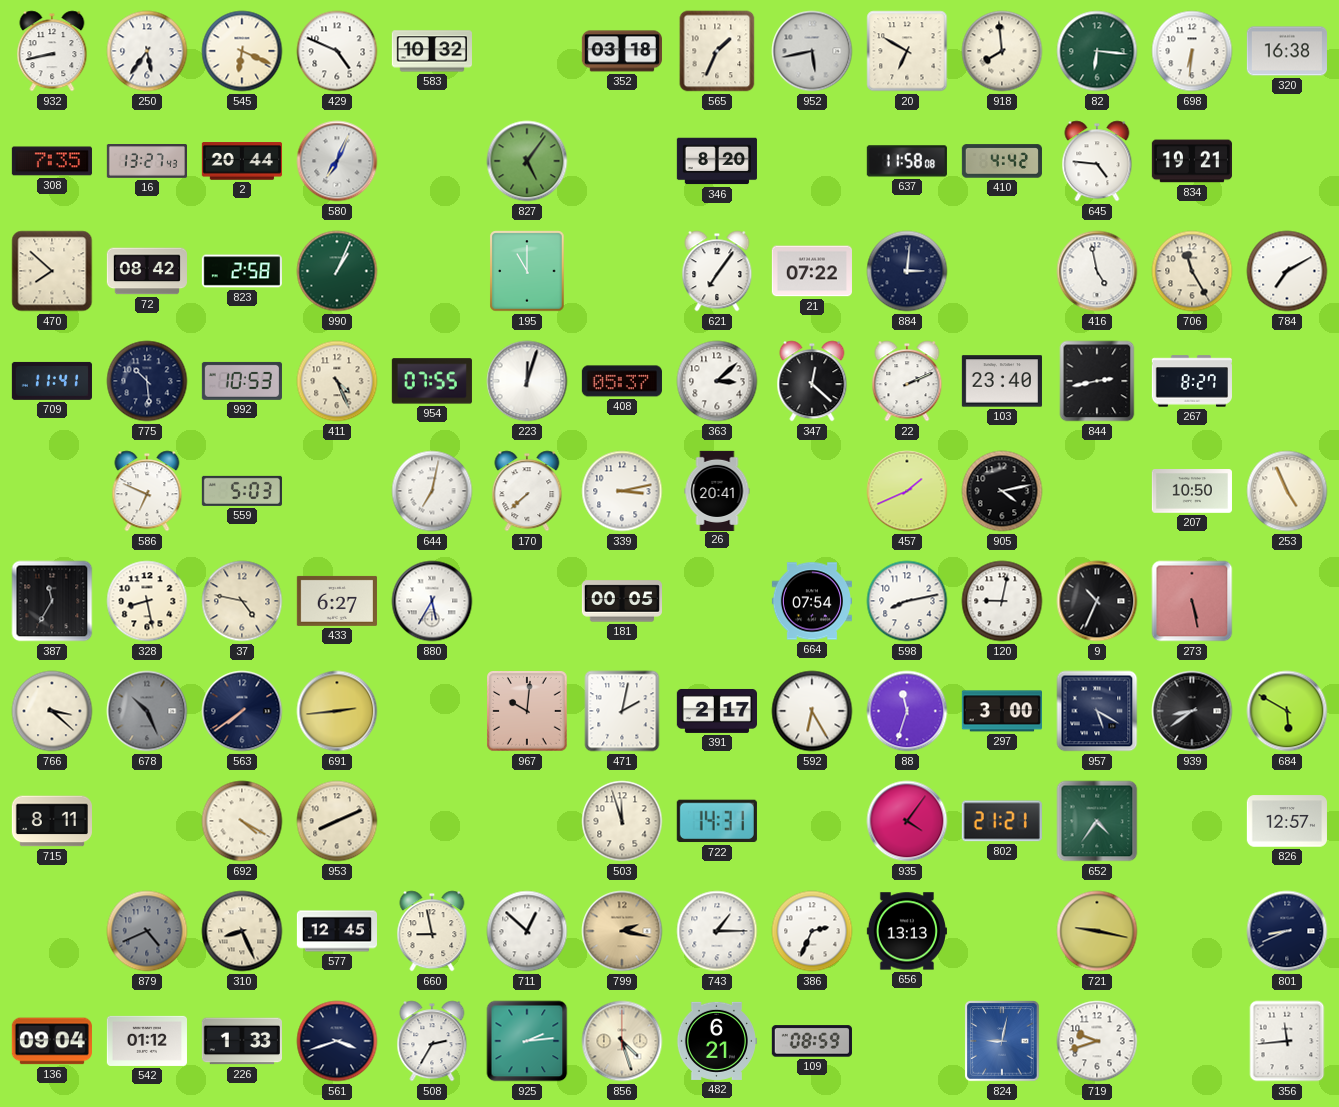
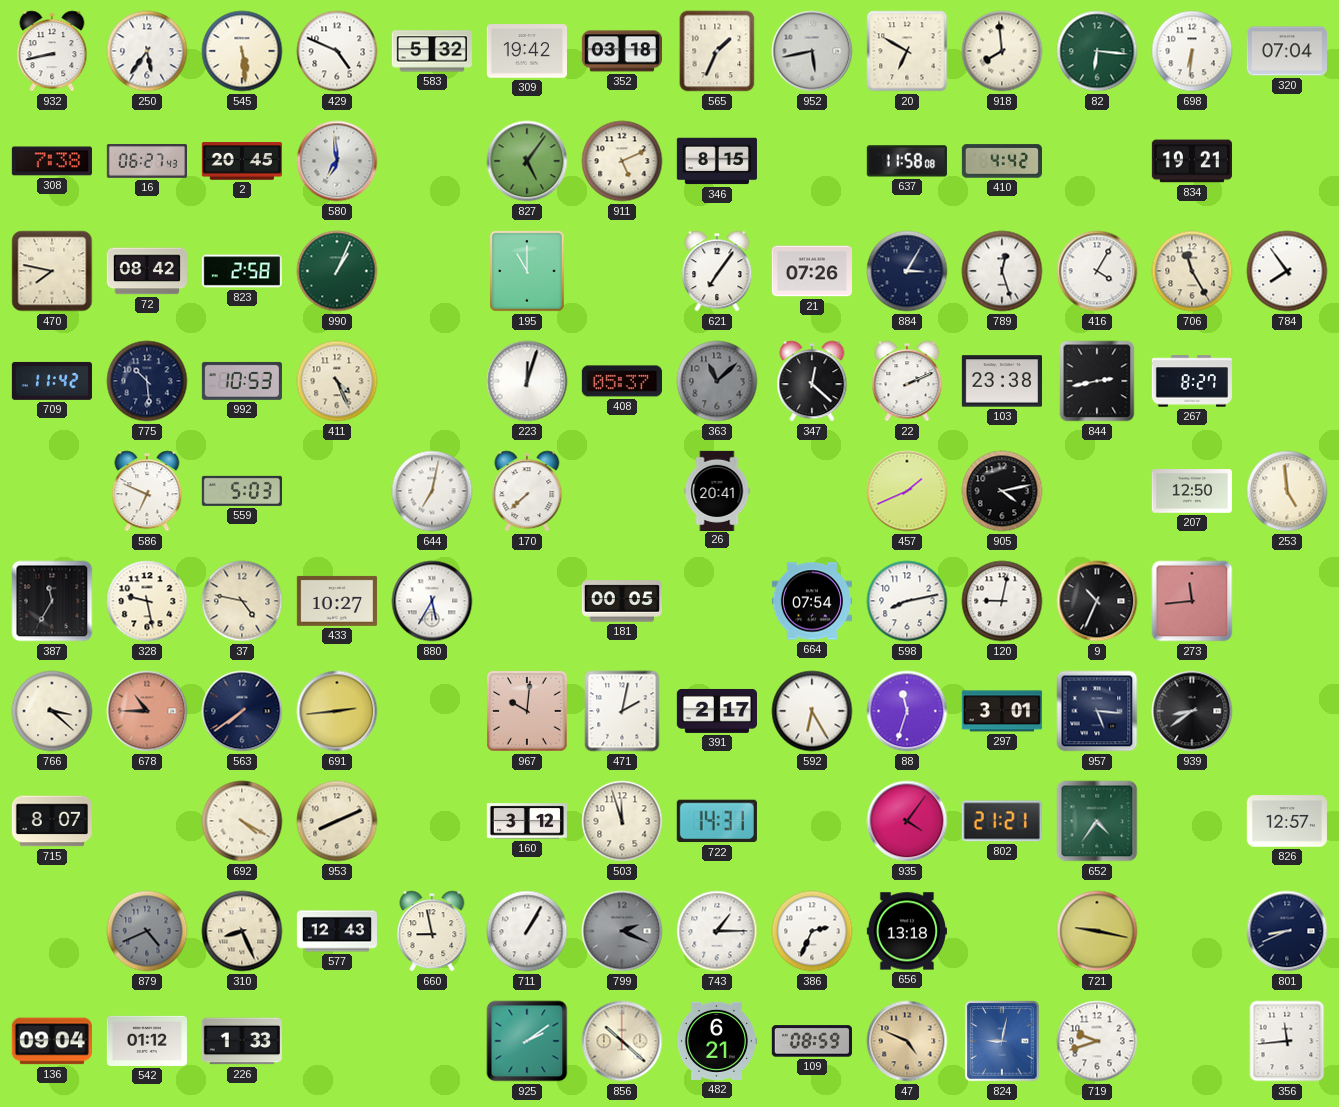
545: 6:19 -> 5:29
583: 10:32 -> 5:32
309: none -> 19:42
320: 16:38 -> 07:04
308: 7:35 -> 7:38
16: 13:27 -> 06:27
2: 20:44 -> 20:45
580: 7:04 -> 6:59
911: none -> 5:11
346: 8:20 -> 8:15
645: 4:46 -> none
470: 7:52 -> 7:47
21: 07:22 -> 07:26
884: 3:01 -> 3:05
789: none -> 12:27
416: 4:58 -> 4:05
784: 7:10 -> 7:54
709: 11:41 -> 11:42
954: 07:55 -> none
363: 3:08 -> 11:08
363 dial: white -> grey
103: 23:40 -> 23:38
339: 3:13 -> none
207: 10:50 -> 12:50
253: 4:56 -> 4:59
328: 8:28 -> 9:28
433: 6:27 -> 10:27
273: 5:28 -> 11:44
678: 10:26 -> 10:45
678 dial: grey -> salmon
297: 3:00 -> 3:01
957: 5:20 -> 5:16
684: 5:50 -> none
715: 8:11 -> 8:07
160: none -> 3:12
577: 12:45 -> 12:43
711: 12:52 -> 1:05
799: 2:17 -> 2:19
799 dial: champagne -> grey
656: 13:13 -> 13:18
561: 3:42 -> none
508: 2:35 -> none
925: 2:14 -> 2:09
856: 4:27 -> 10:22
47: none -> 4:49
